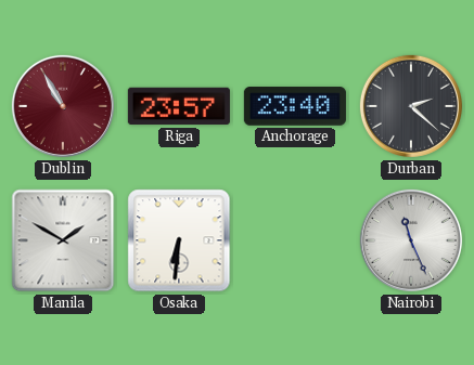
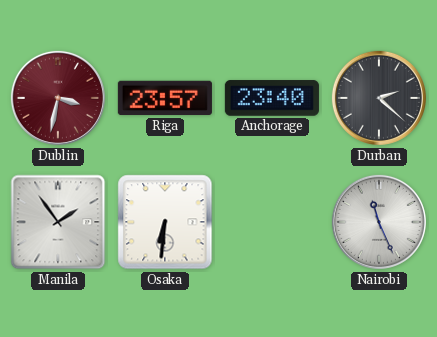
Dublin: 10:55 -> 3:32
Manila: 1:50 -> 1:54
